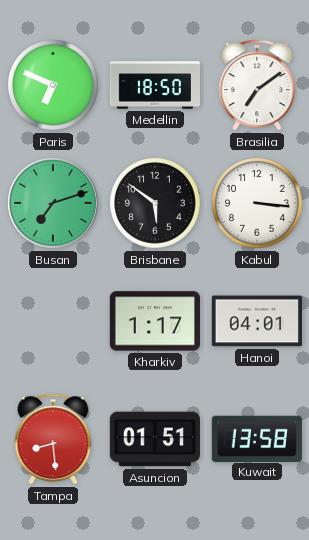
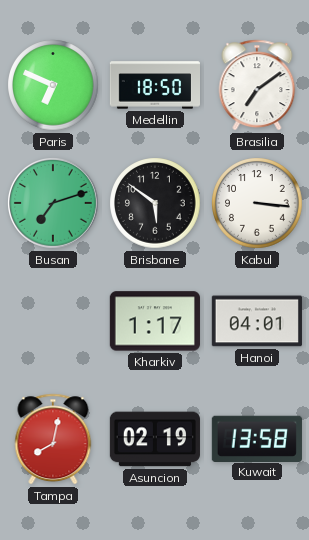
Tampa: 8:29 -> 8:02
Asuncion: 01:51 -> 02:19
